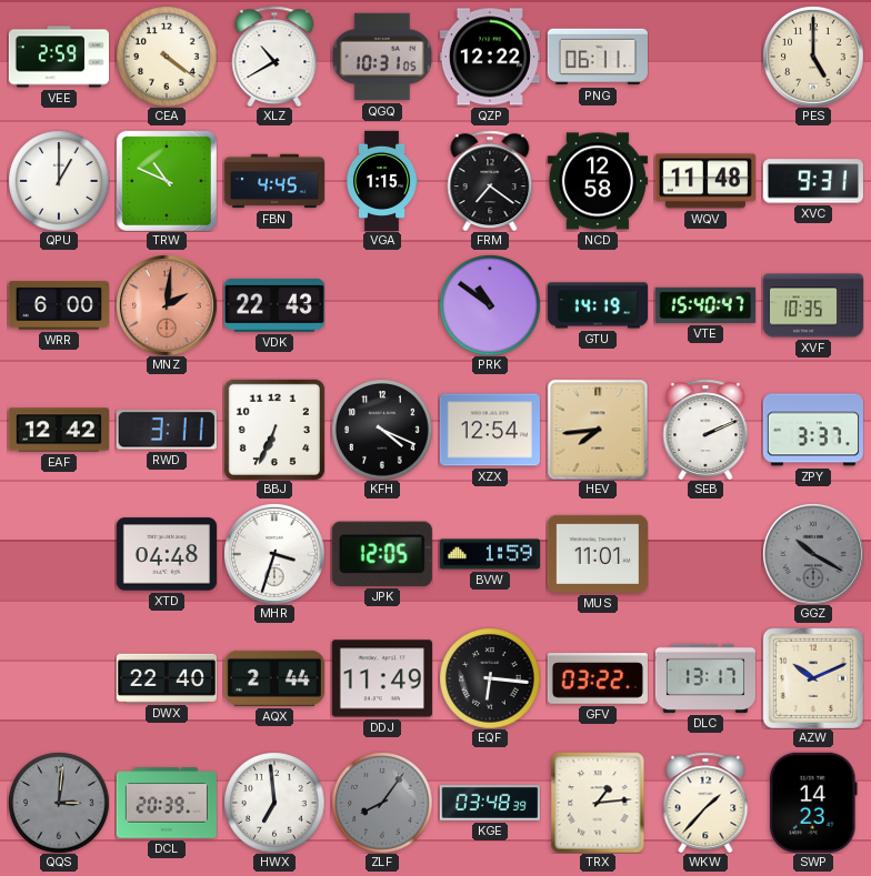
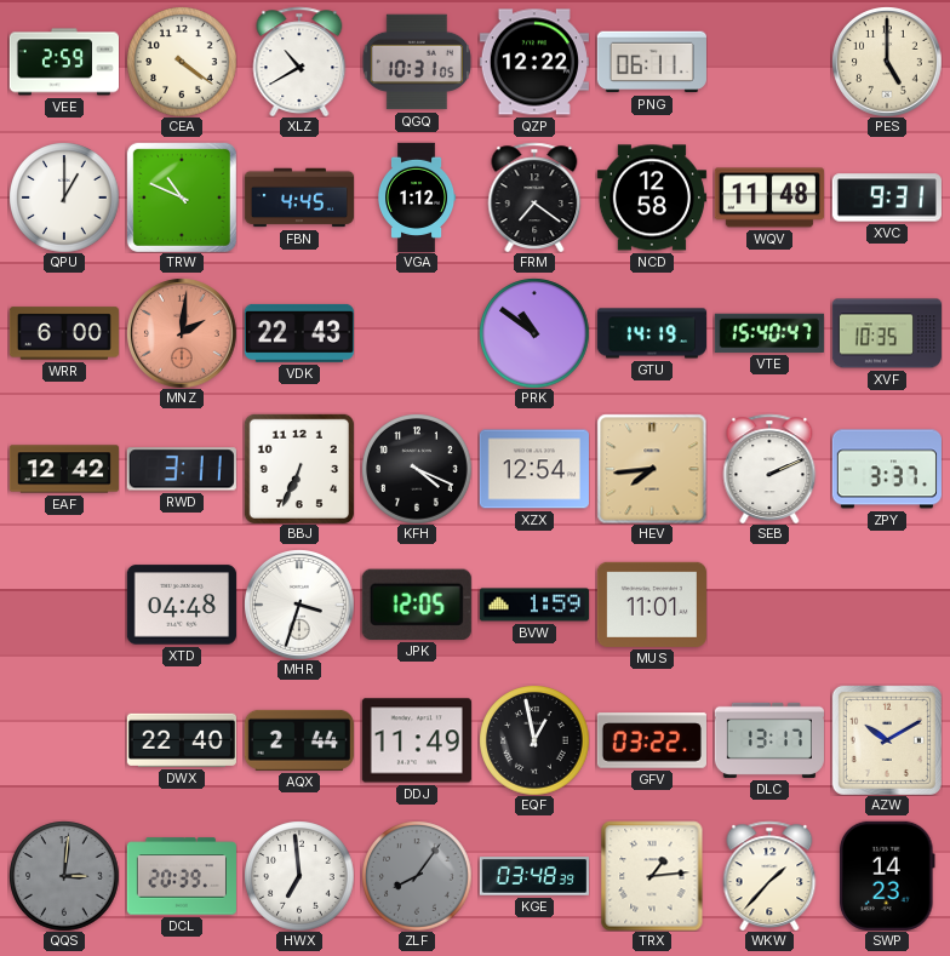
VGA: 1:15 -> 1:12
GGZ: 10:20 -> none
EQF: 6:16 -> 12:58
AZW: 10:11 -> 10:10
